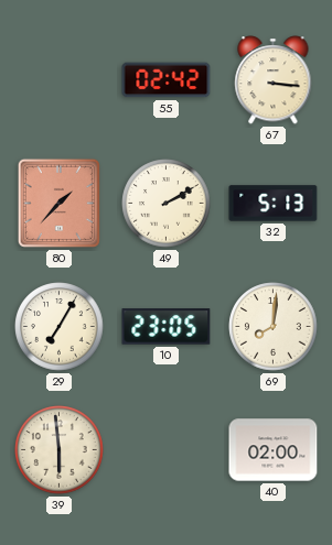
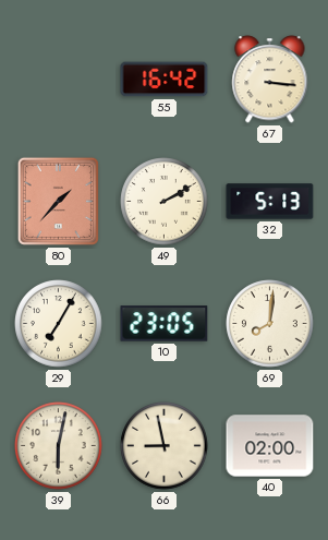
55: 02:42 -> 16:42
39: 5:59 -> 6:02
66: none -> 8:58
